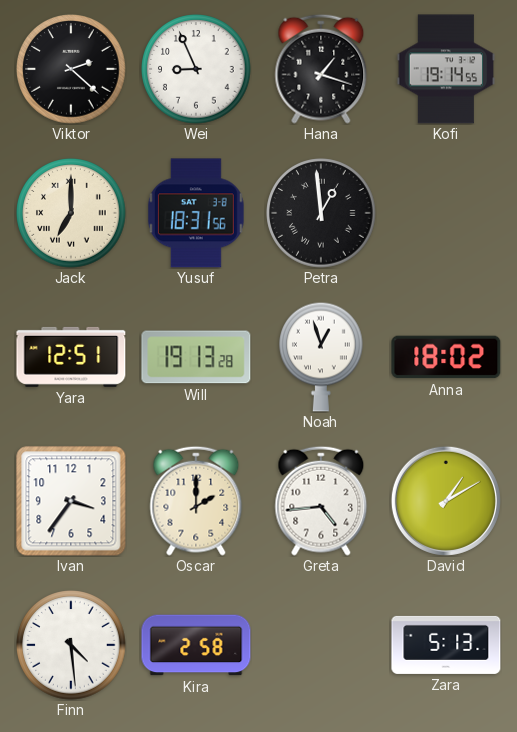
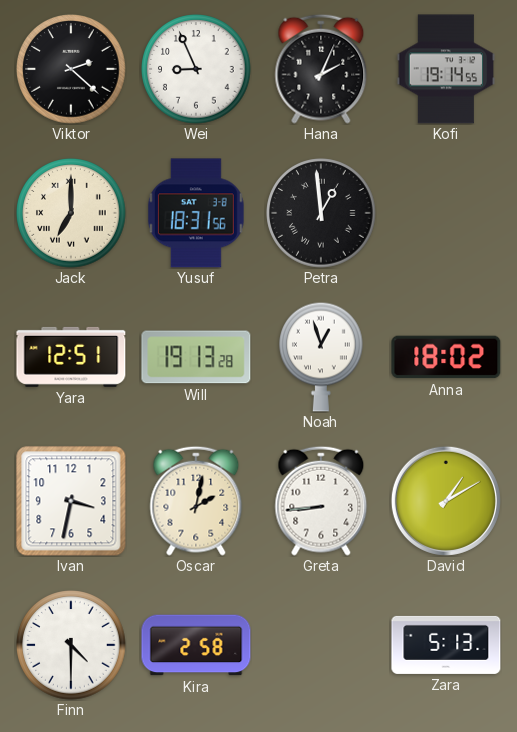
Hana: 1:18 -> 2:04
Ivan: 3:36 -> 3:32
Oscar: 2:00 -> 2:02
Greta: 4:44 -> 8:44
Finn: 4:29 -> 4:30
